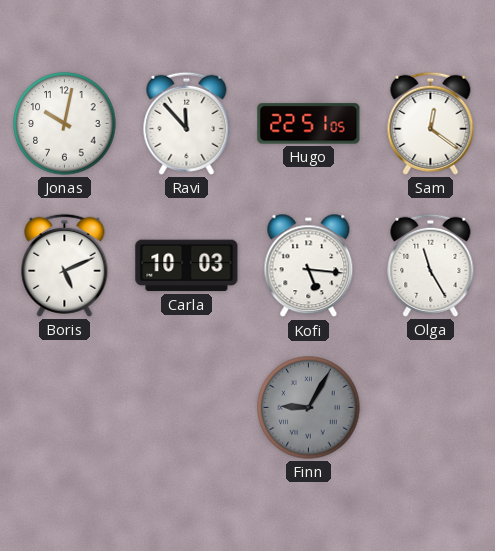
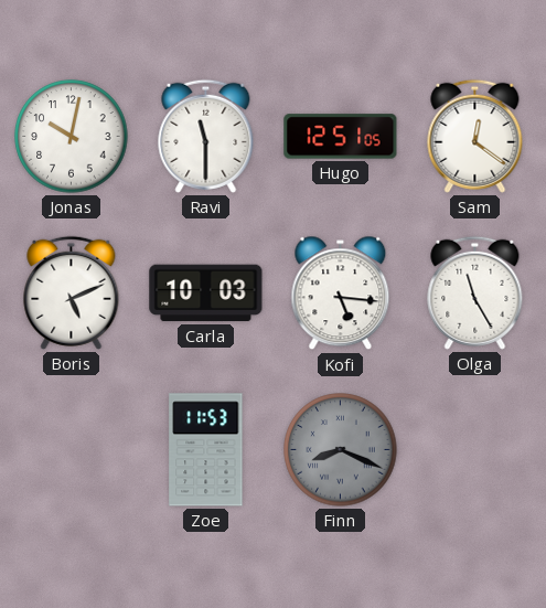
Ravi: 11:53 -> 11:30
Hugo: 22:51 -> 12:51
Zoe: none -> 11:53
Finn: 9:05 -> 8:19
